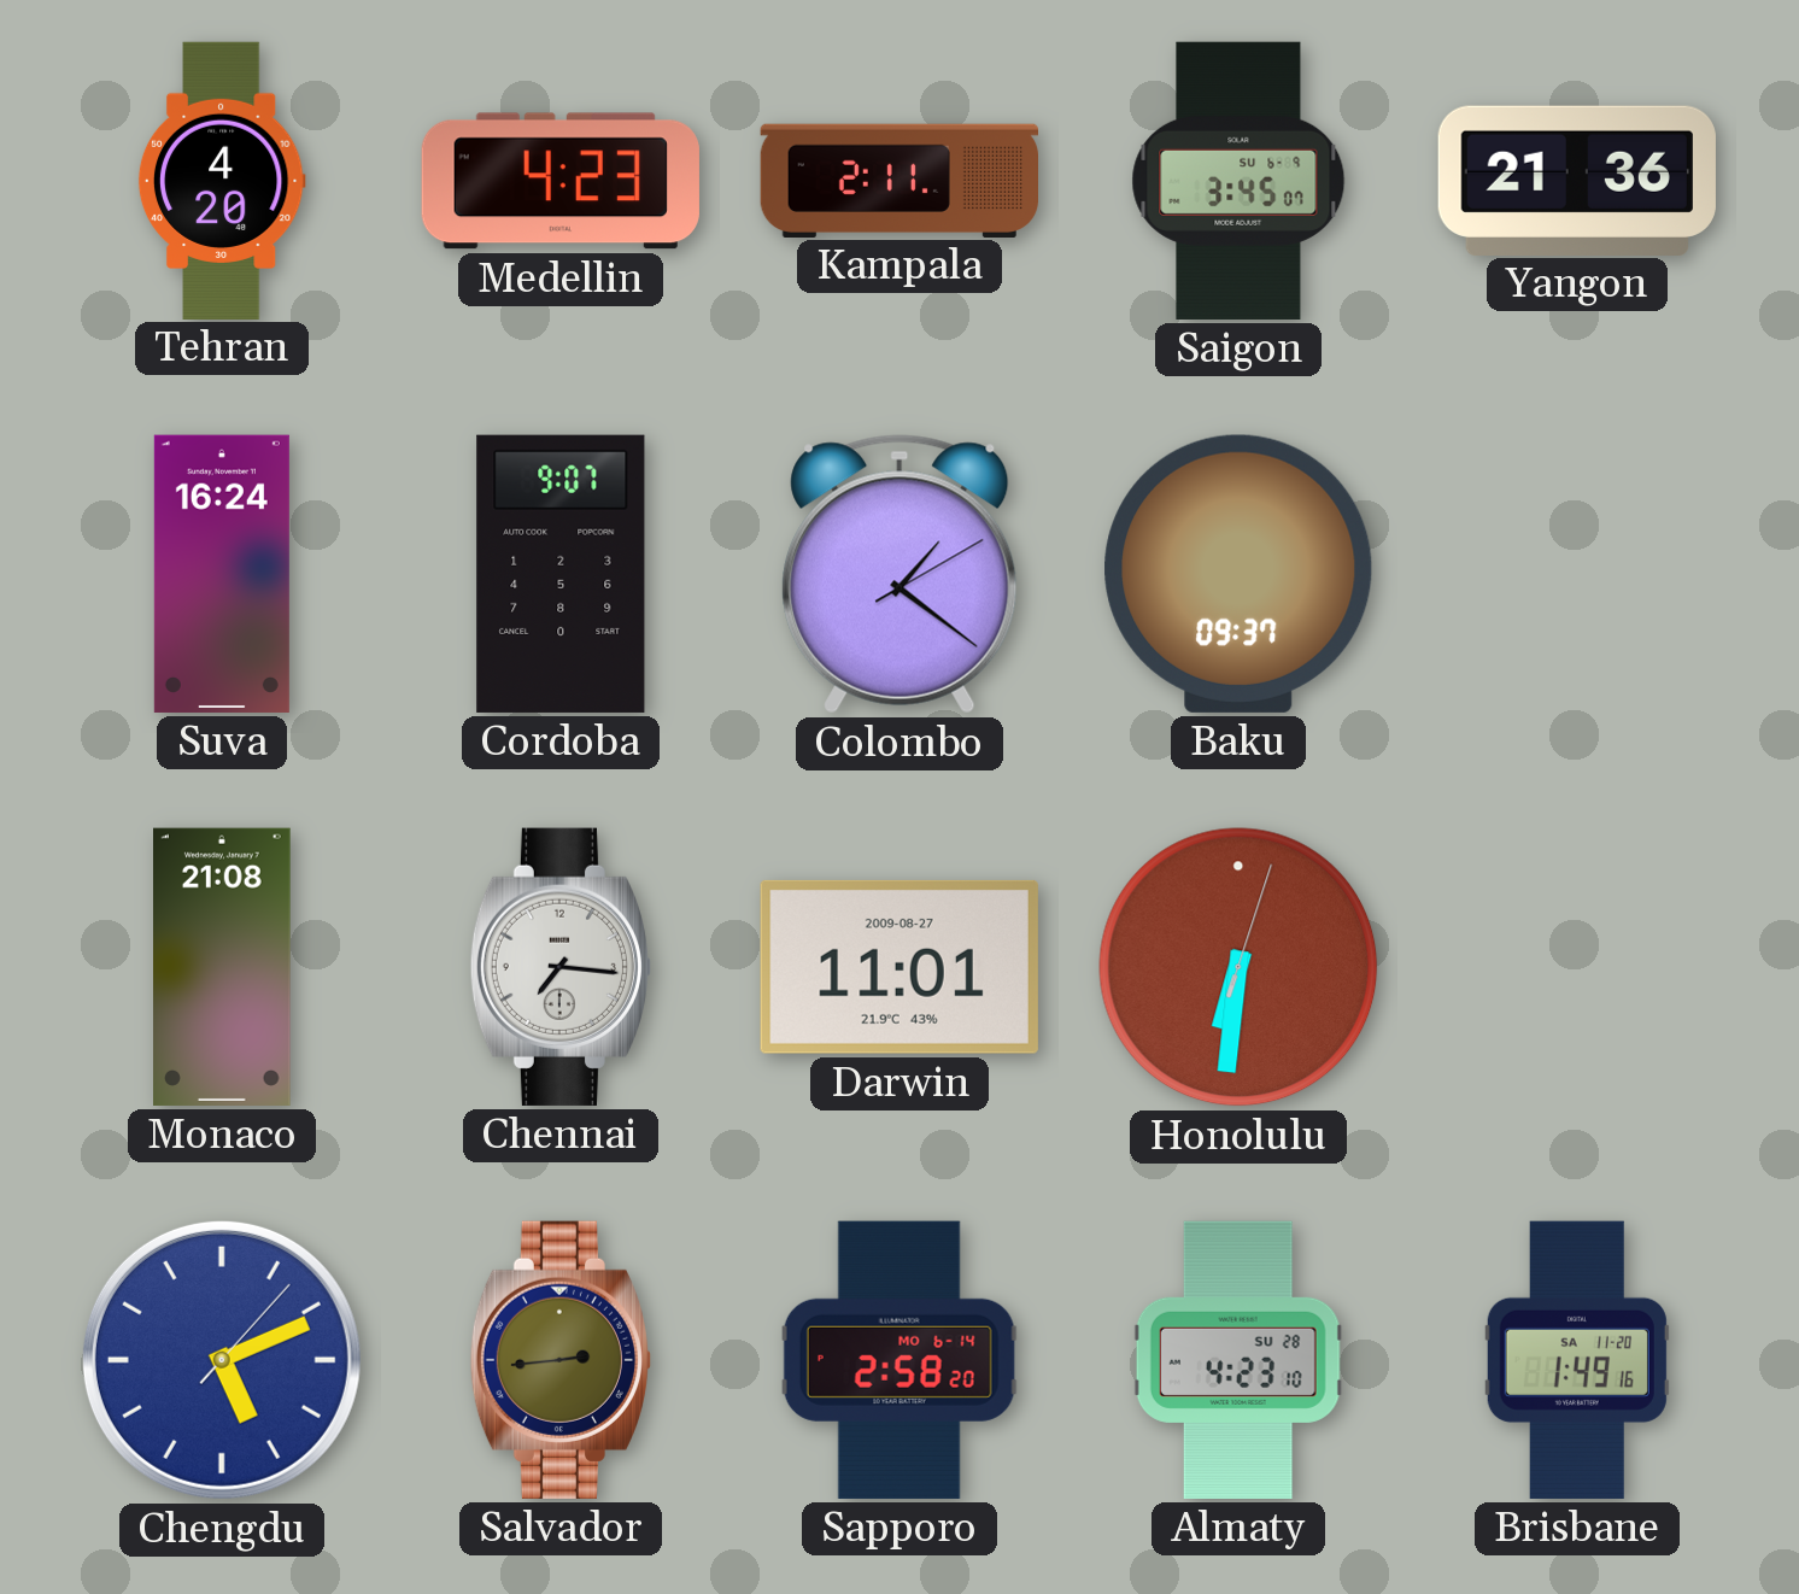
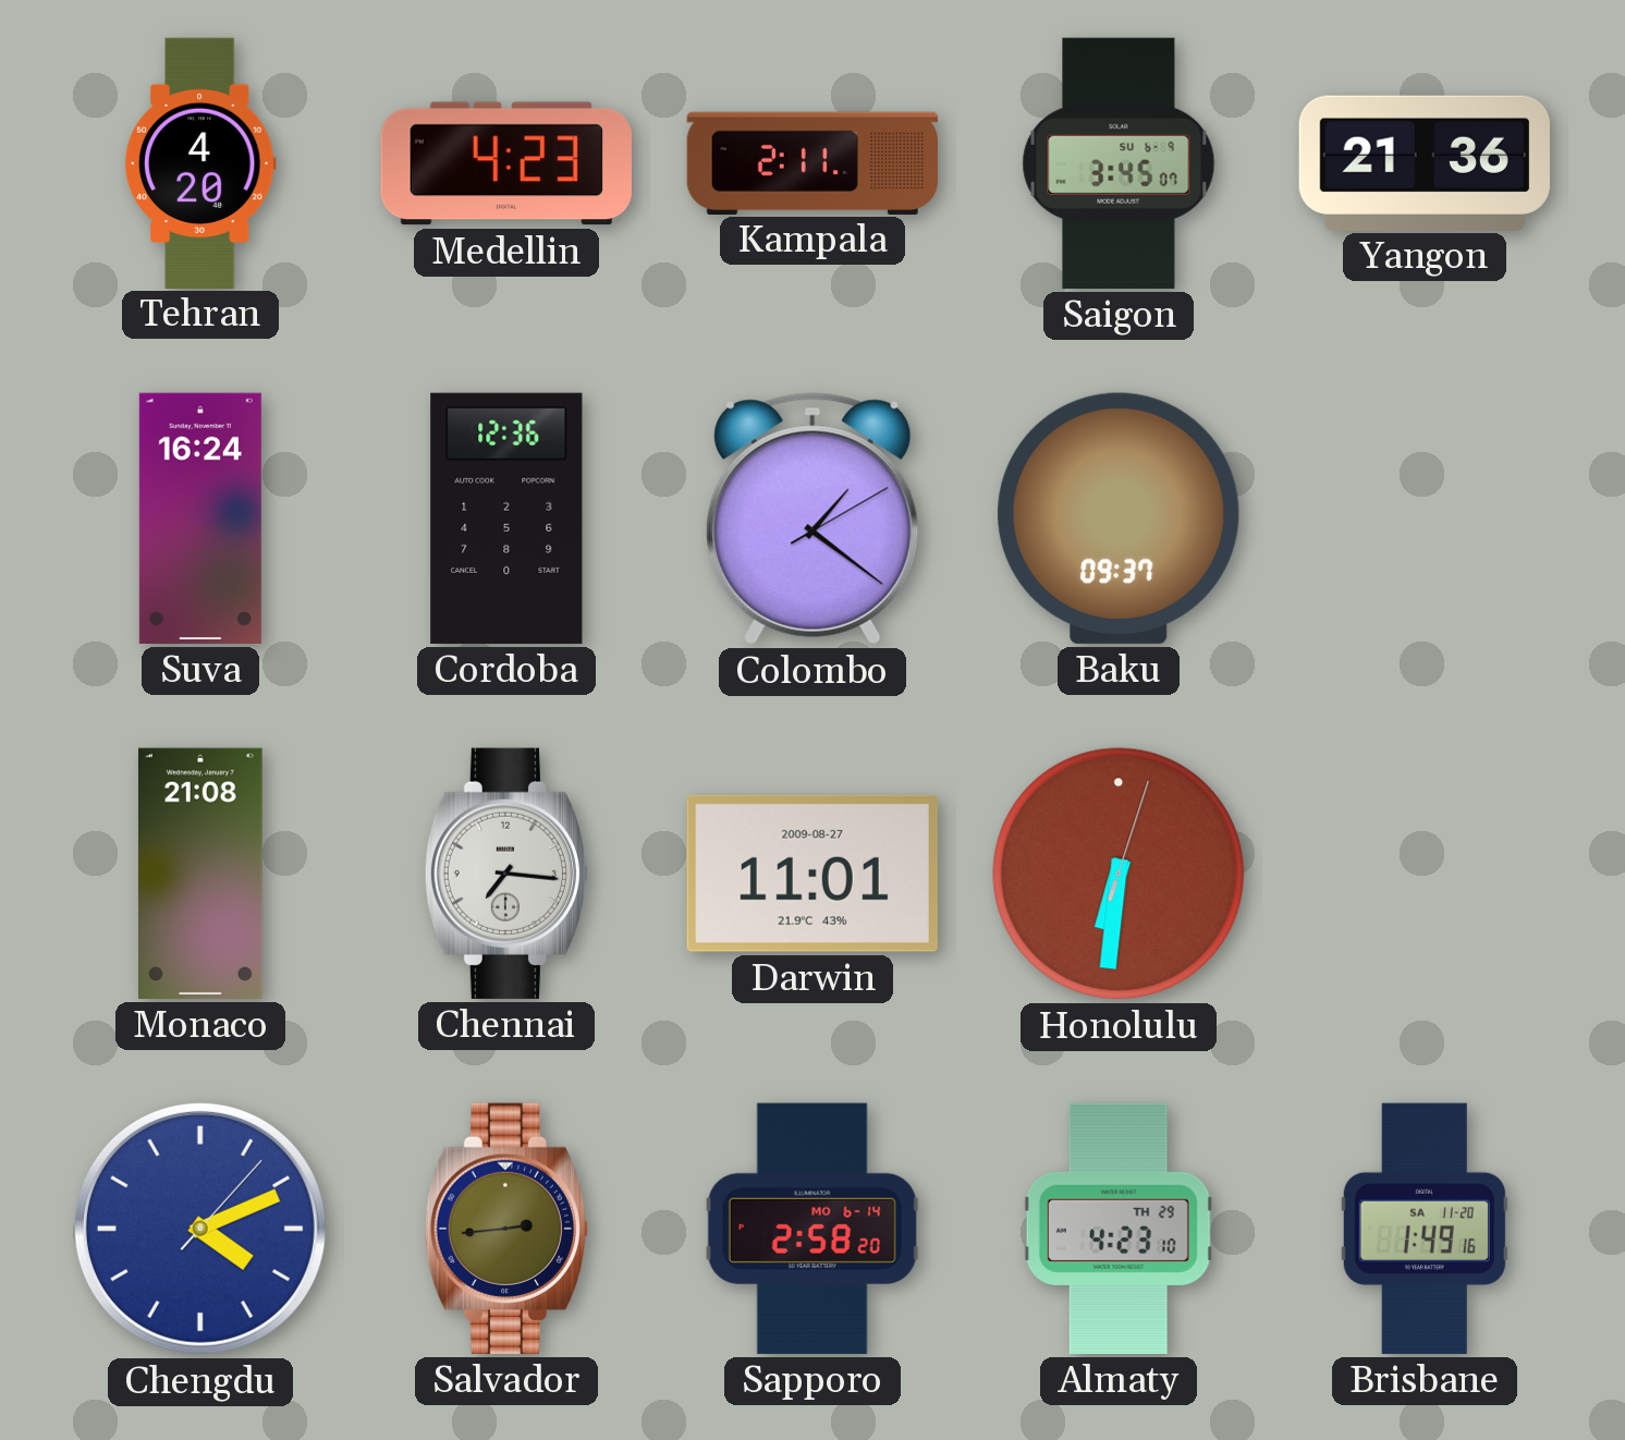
Cordoba: 9:07 -> 12:36
Chengdu: 5:11 -> 4:11
Almaty date: SU 28 -> TH 29
